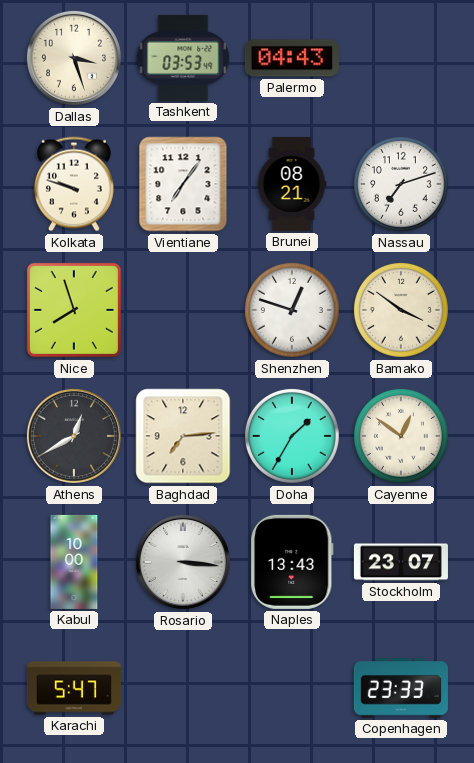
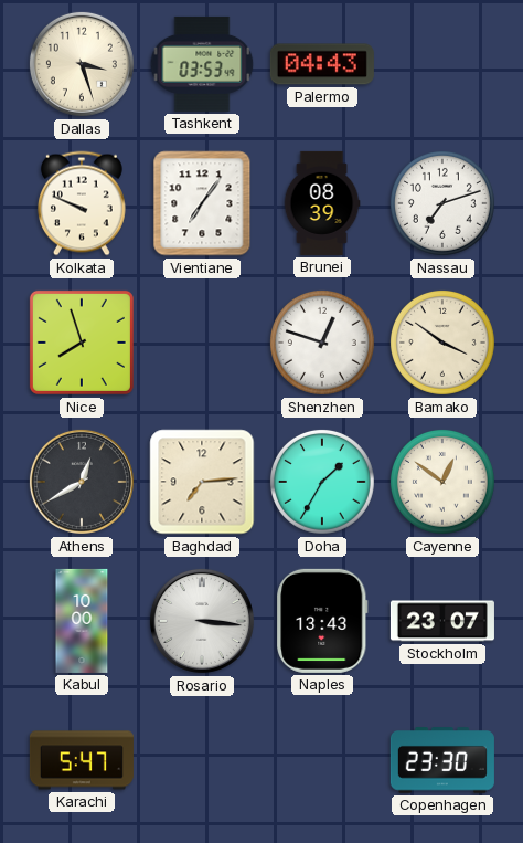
Kolkata: 9:48 -> 9:49
Brunei: 08:21 -> 08:39
Copenhagen: 23:33 -> 23:30
